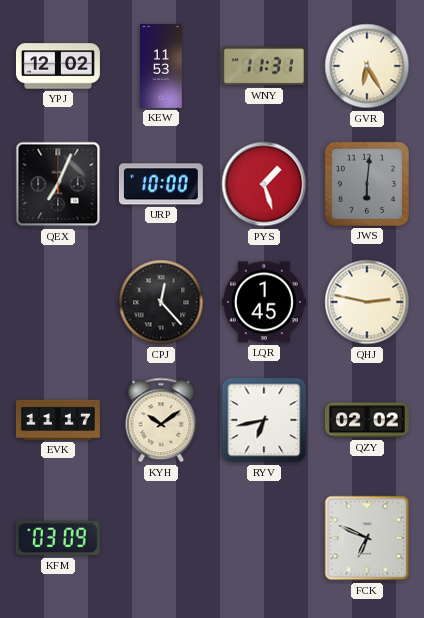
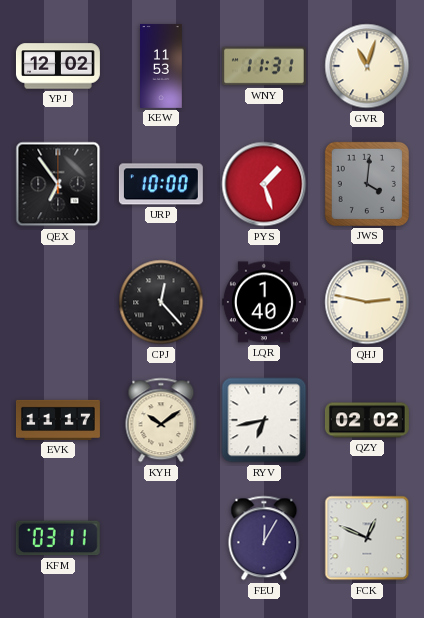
GVR: 6:25 -> 11:03
QEX: 7:04 -> 6:54
JWS: 6:01 -> 4:01
LQR: 1:45 -> 1:40
KFM: 03:09 -> 03:11
FEU: none -> 12:05
FCK: 6:49 -> 12:49
